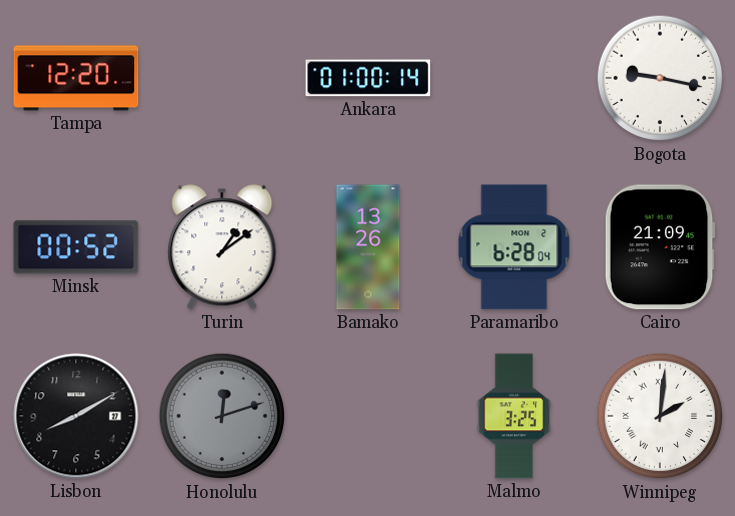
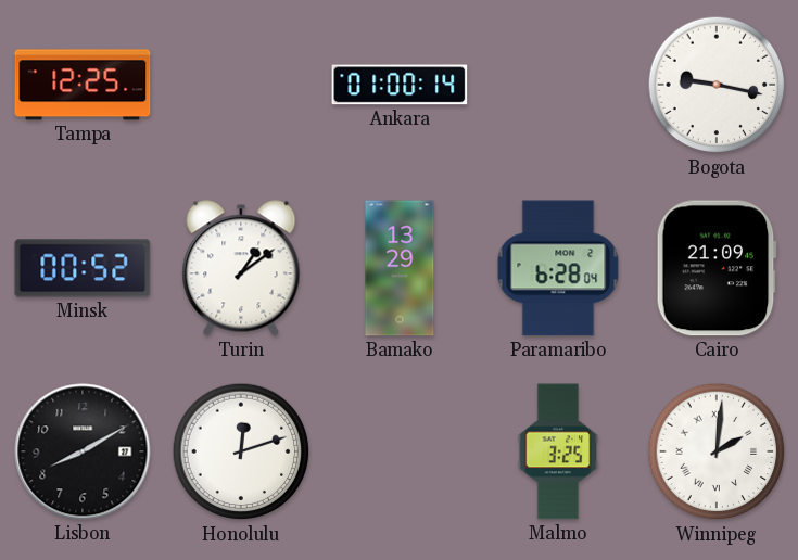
Tampa: 12:20 -> 12:25
Bamako: 13:26 -> 13:29
Honolulu dial: grey -> white
